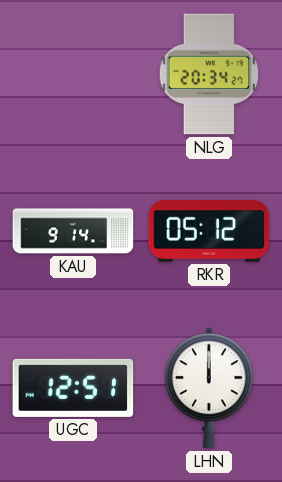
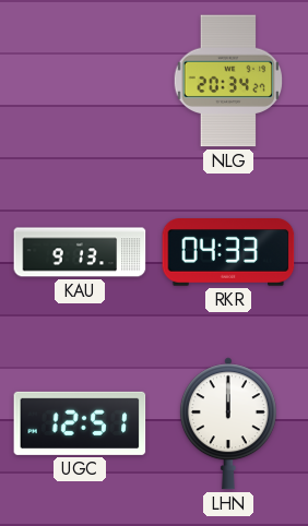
KAU: 9:14 -> 9:13
RKR: 05:12 -> 04:33
